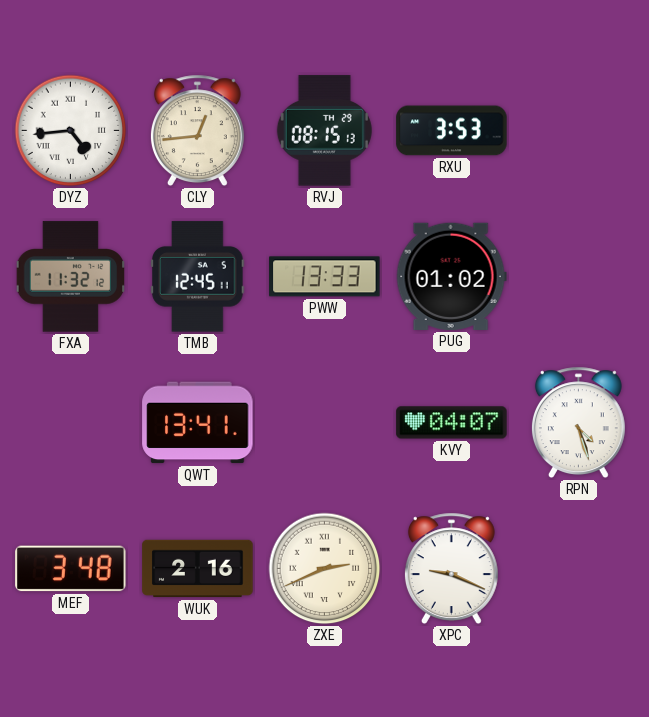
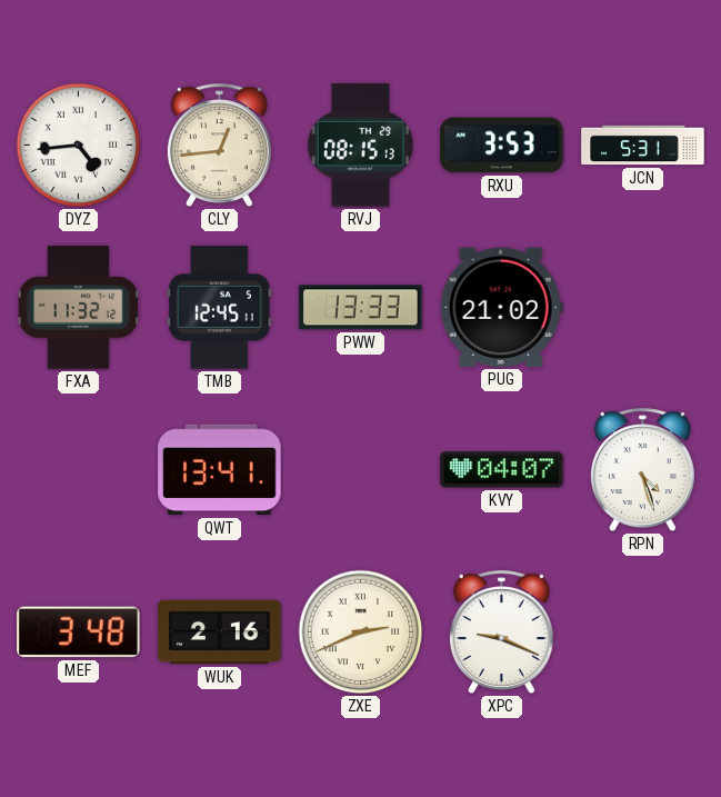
JCN: none -> 5:31
PUG: 01:02 -> 21:02
